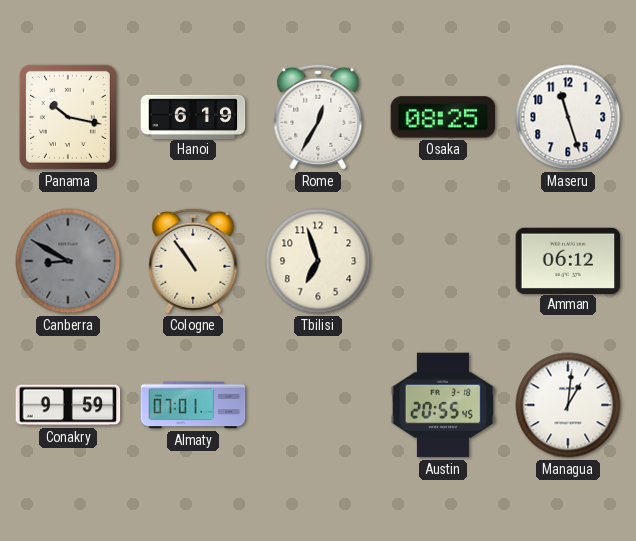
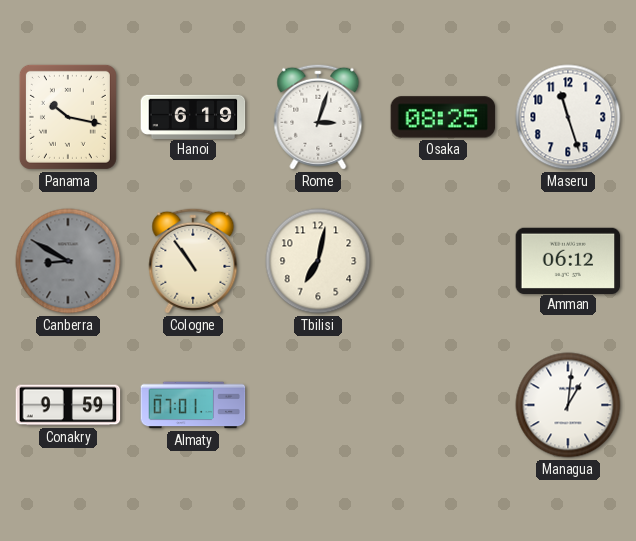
Rome: 12:35 -> 3:03
Tbilisi: 6:57 -> 7:02
Austin: 20:55 -> none
